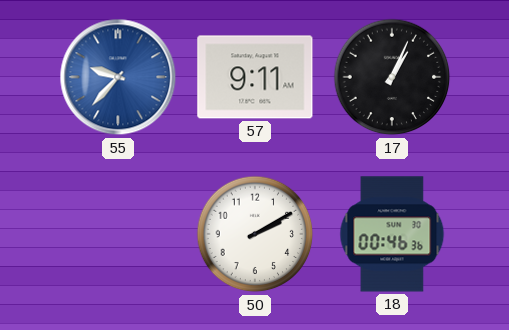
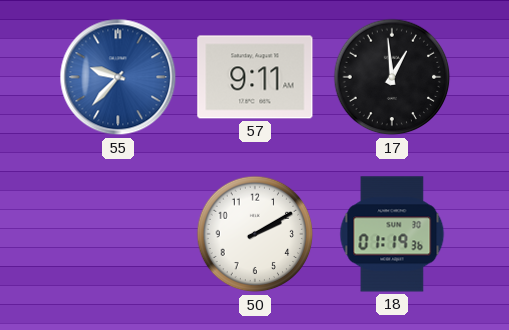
17: 1:04 -> 12:59
18: 00:46 -> 01:19
